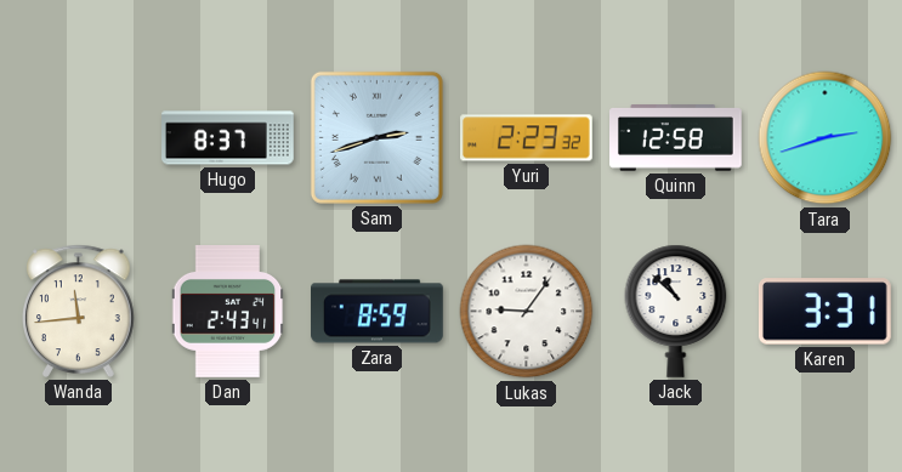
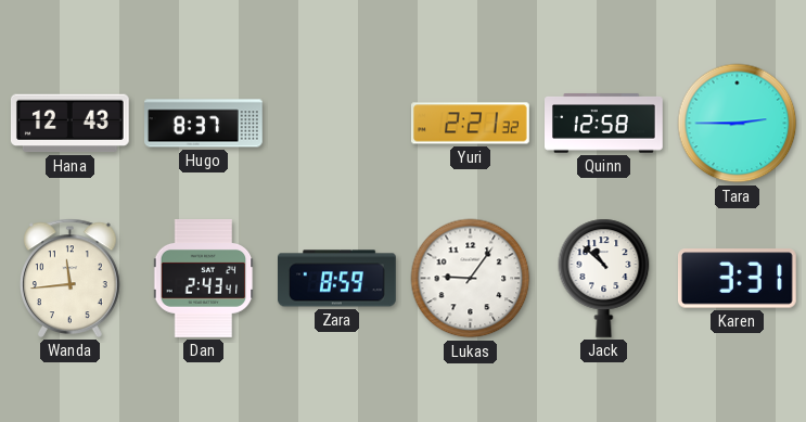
Hana: none -> 12:43
Sam: 2:42 -> none
Yuri: 2:23 -> 2:21
Tara: 2:42 -> 2:45
